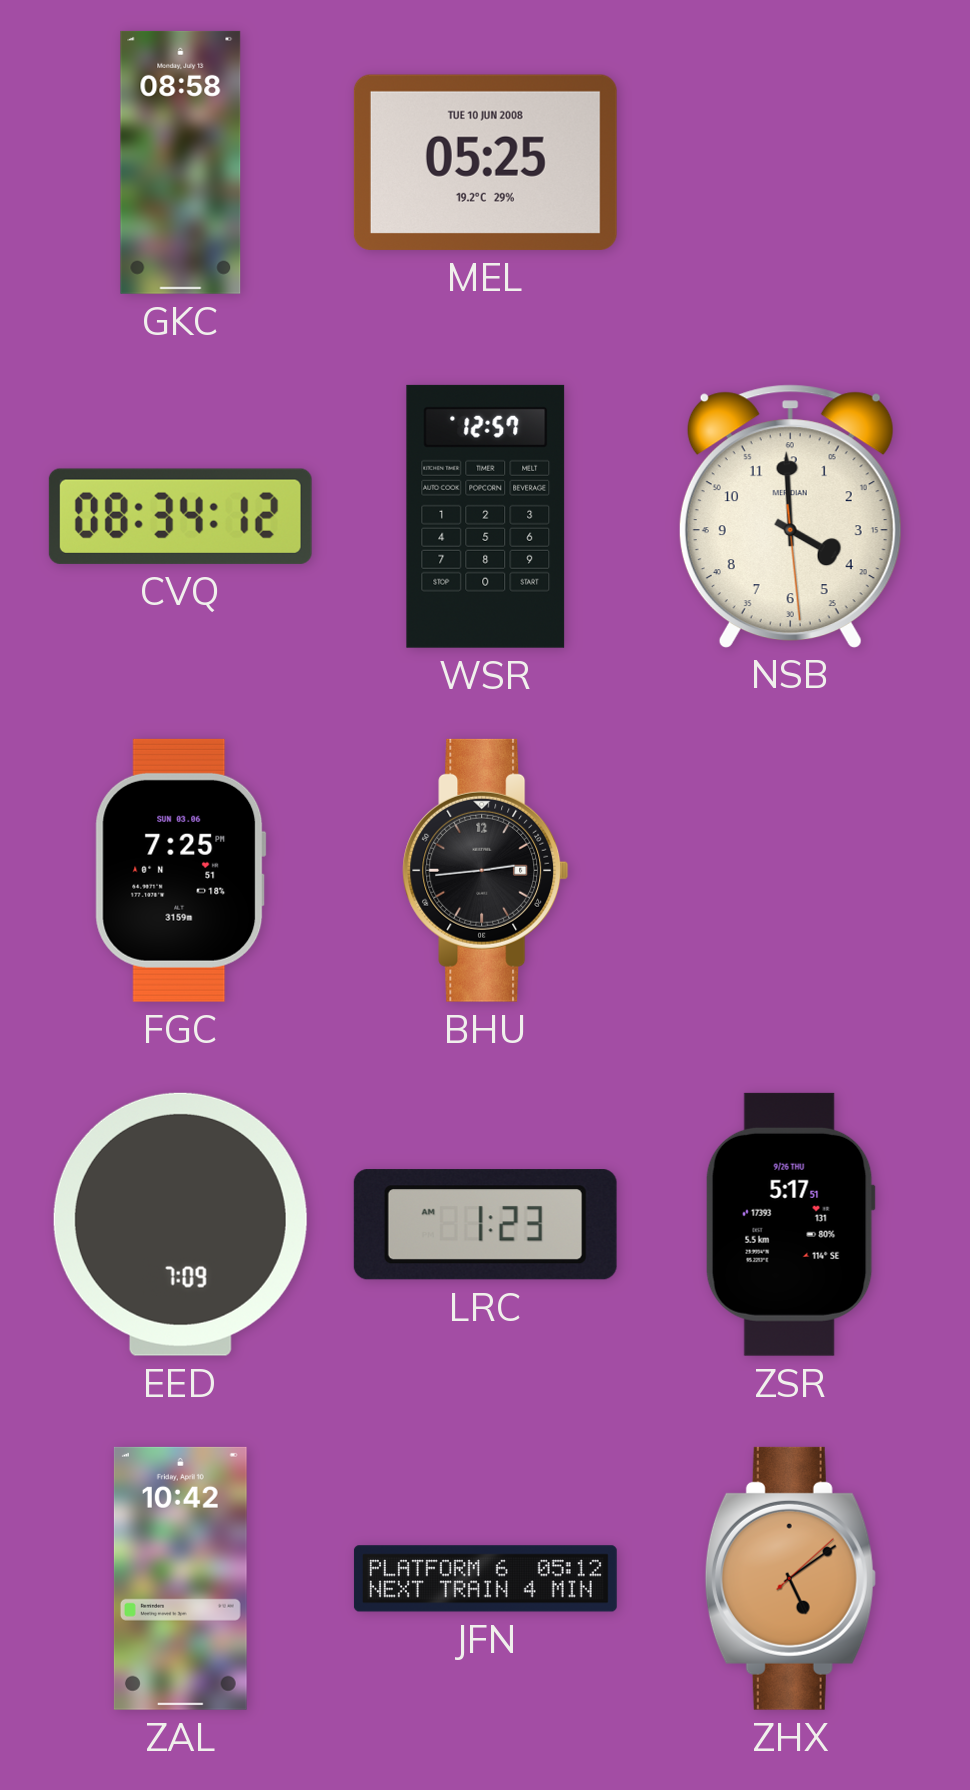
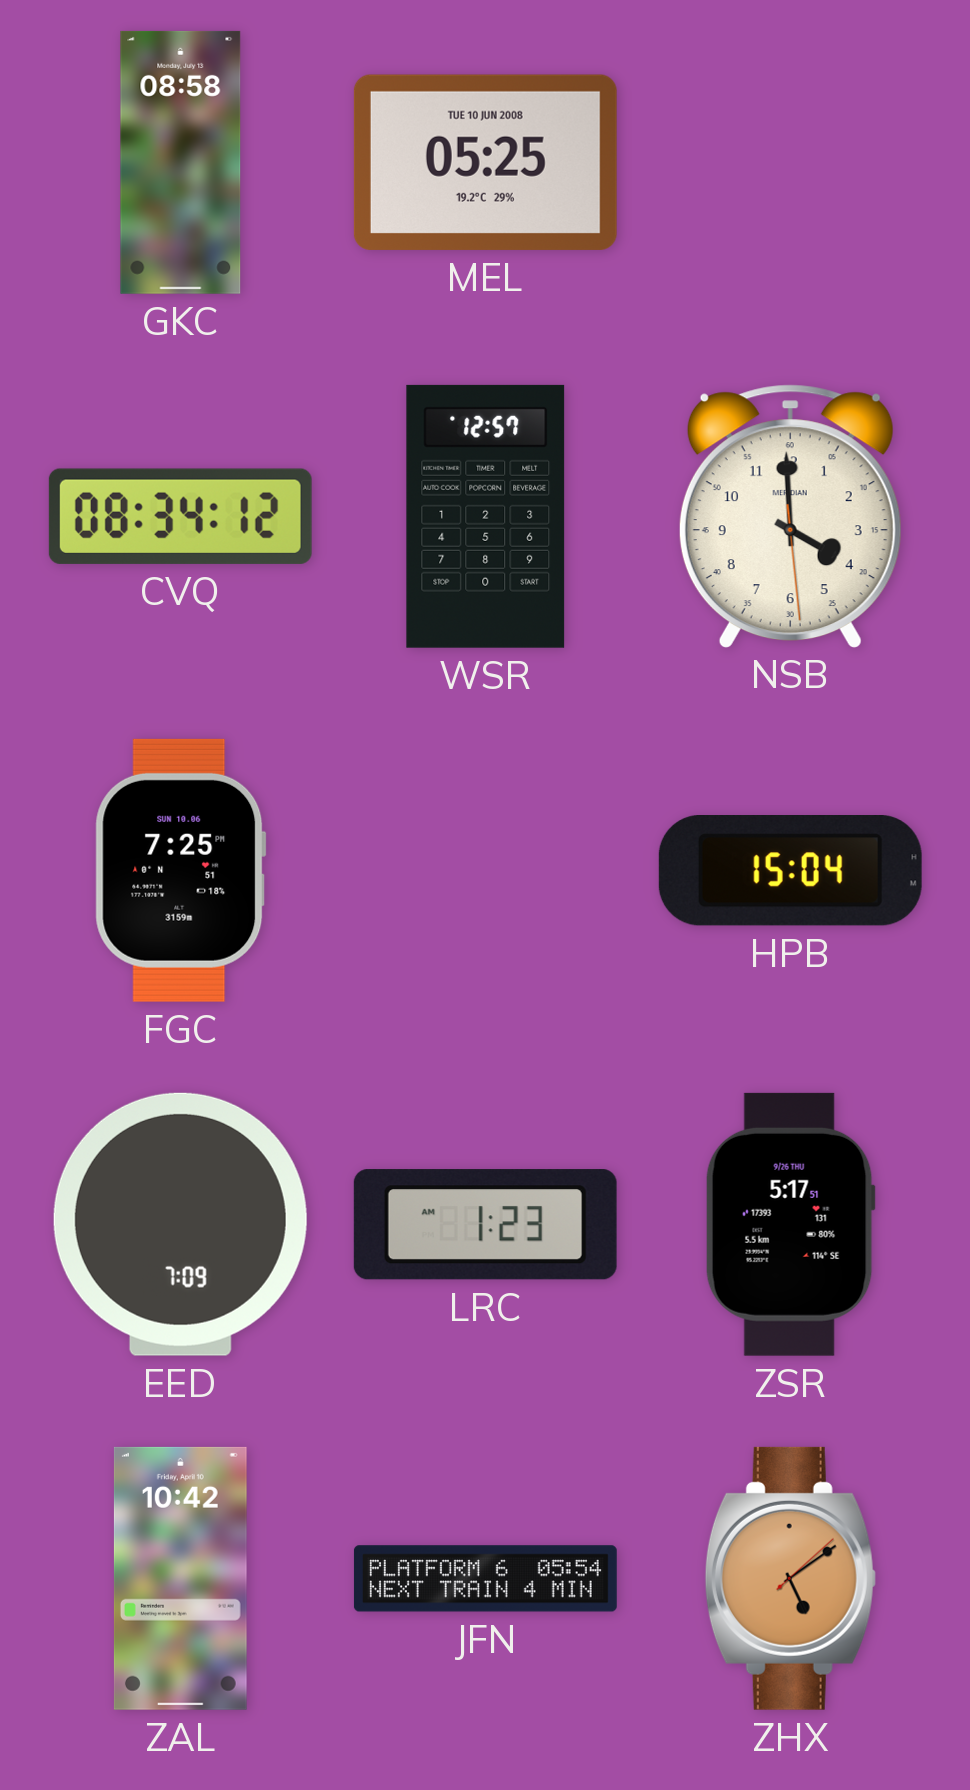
FGC date: SUN 03.06 -> SUN 10.06
BHU: 2:44 -> none
HPB: none -> 15:04
JFN: 05:12 -> 05:54
